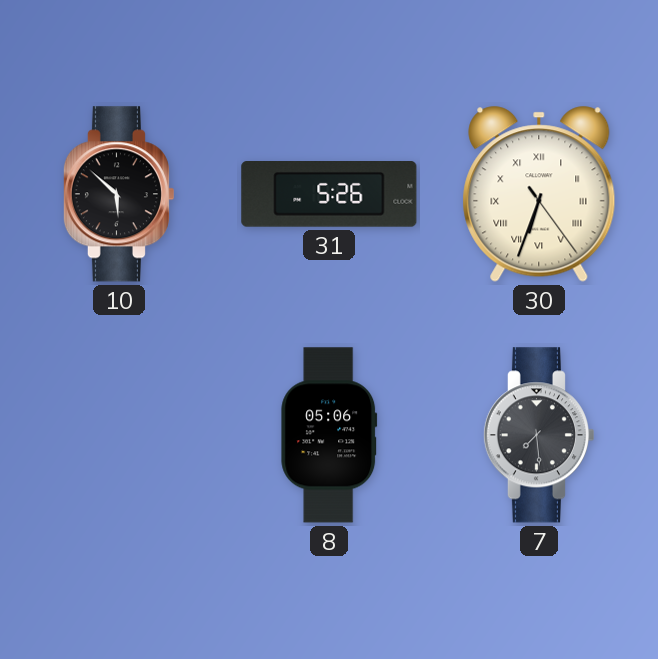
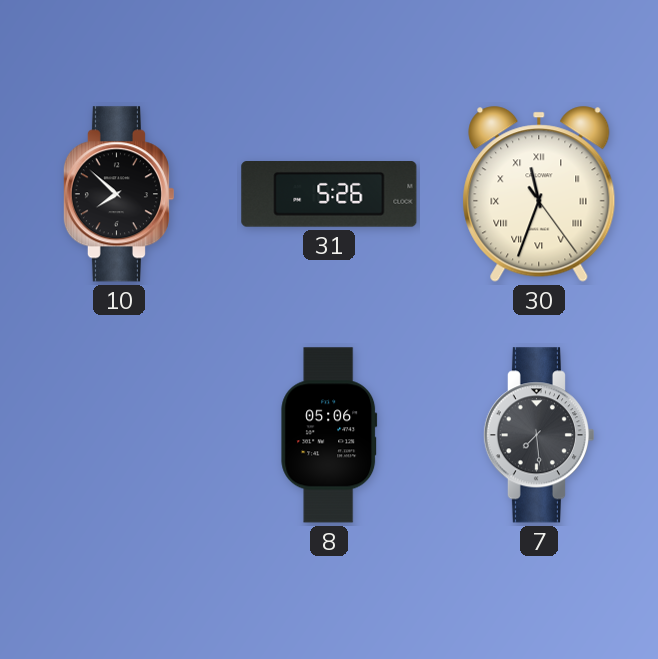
10: 5:52 -> 7:52
30: 6:33 -> 11:33
